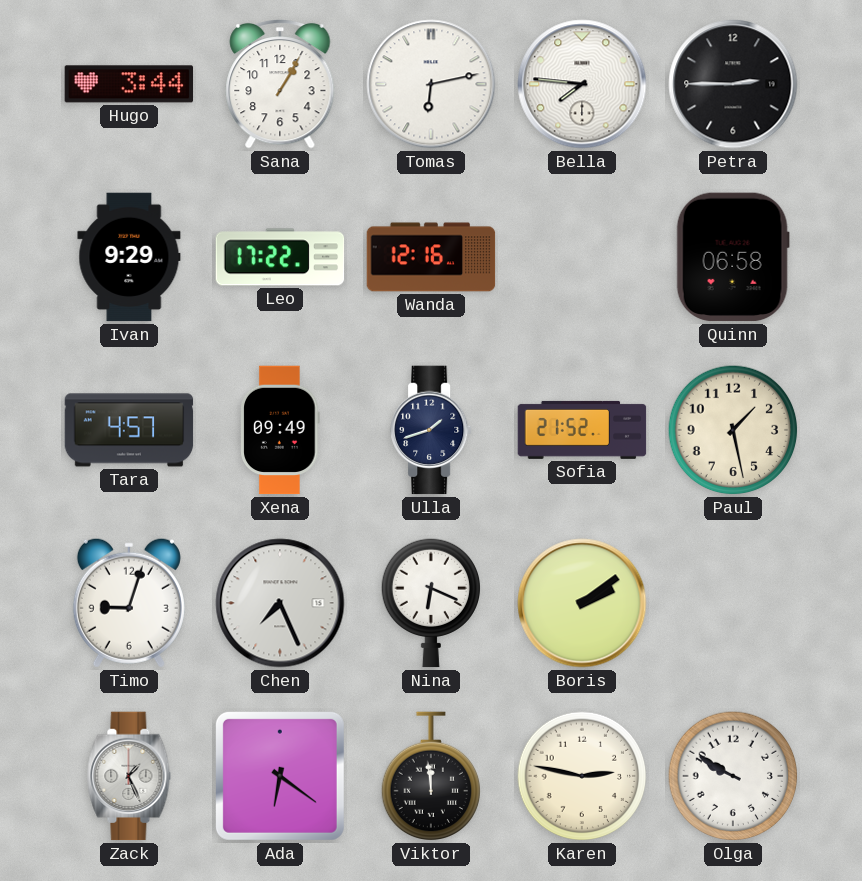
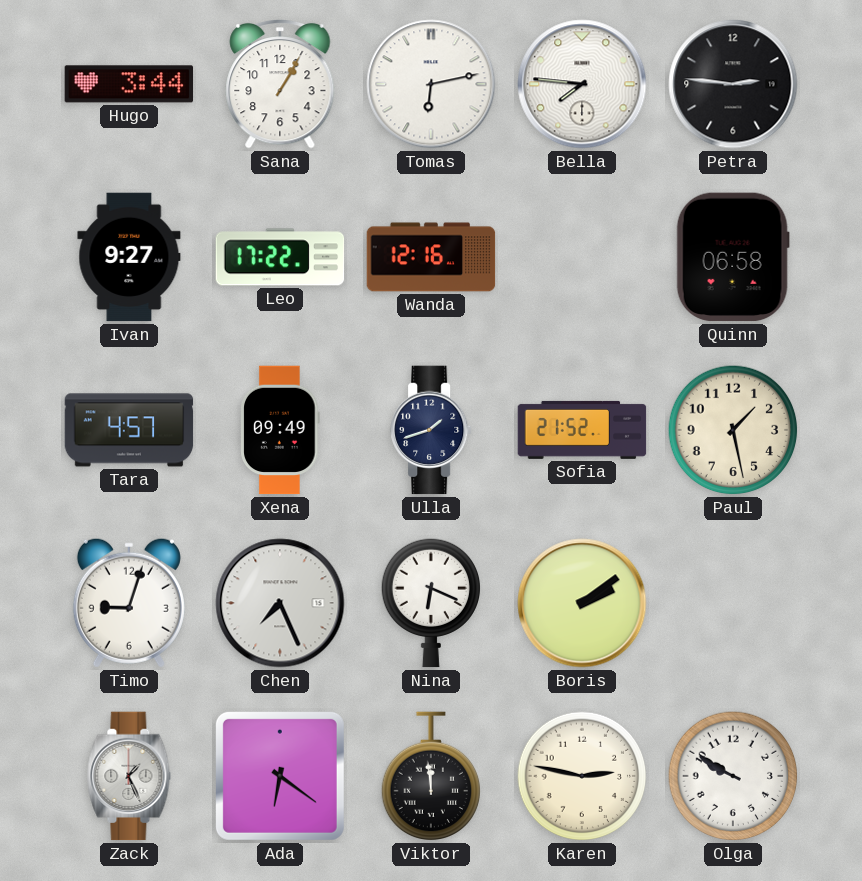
Petra: 2:45 -> 2:46
Ivan: 9:29 -> 9:27
